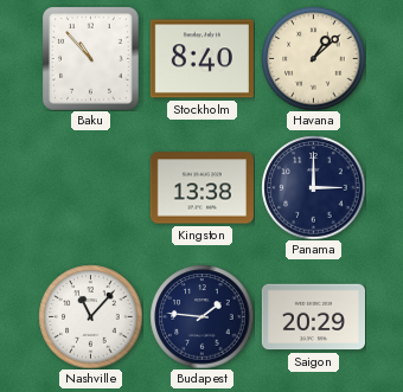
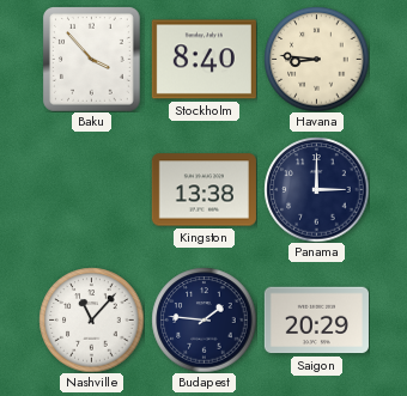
Baku: 10:53 -> 3:53
Havana: 1:08 -> 8:46
